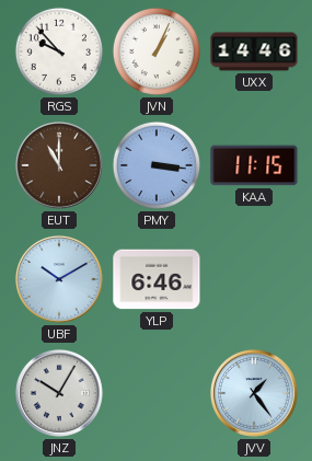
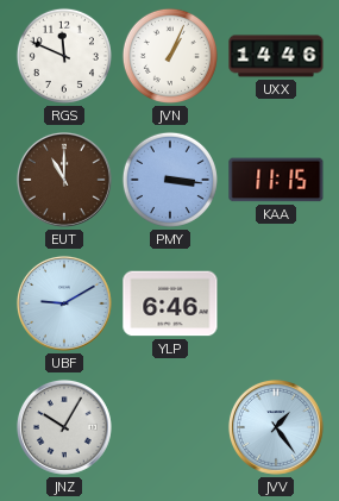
RGS: 9:53 -> 11:49
UBF: 10:10 -> 9:10
